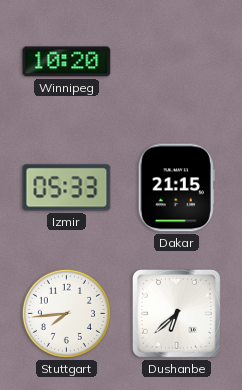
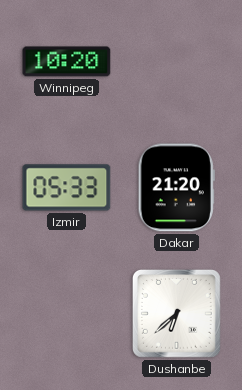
Dakar: 21:15 -> 21:20
Stuttgart: 7:44 -> none
